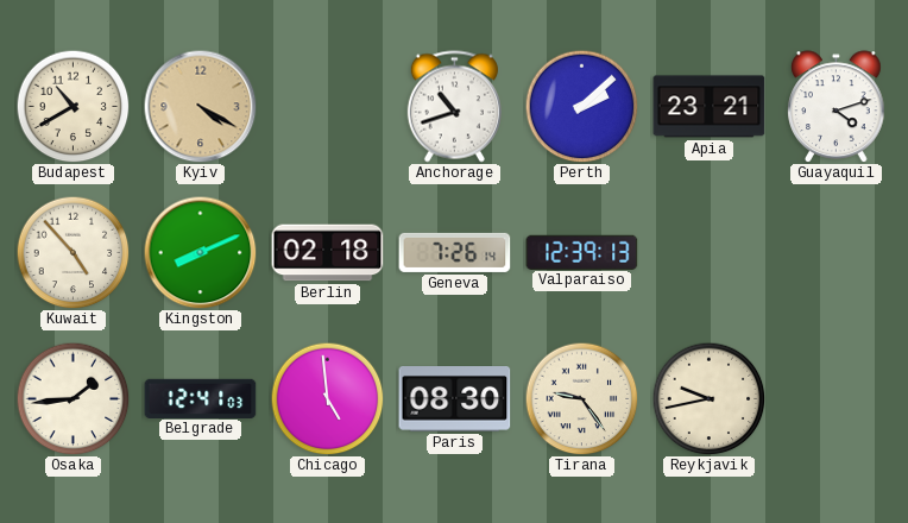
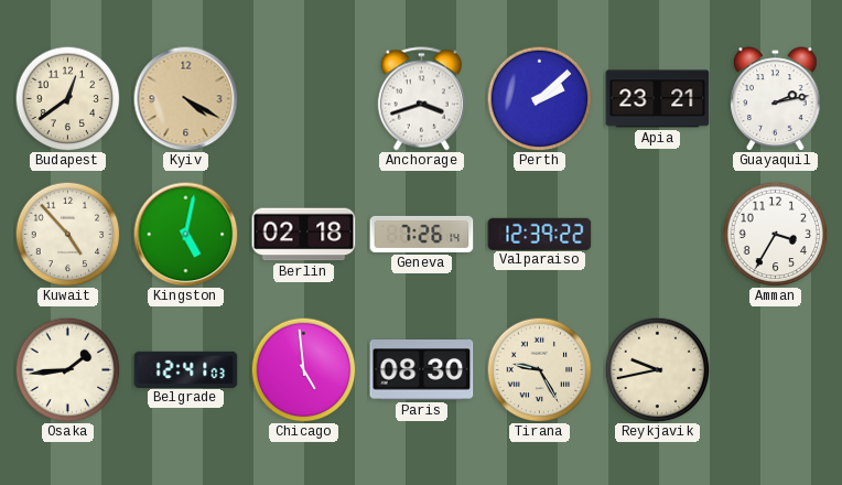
Budapest: 10:40 -> 12:39
Anchorage: 10:42 -> 3:42
Guayaquil: 4:12 -> 2:13
Kingston: 8:11 -> 5:02
Valparaiso: 12:39:13 -> 12:39:22
Amman: none -> 3:35
Tirana: 9:24 -> 9:25
